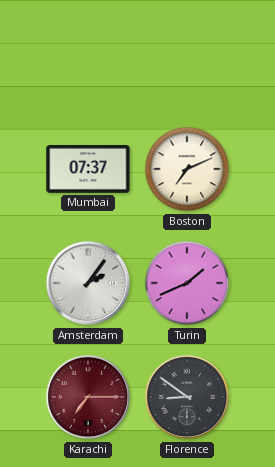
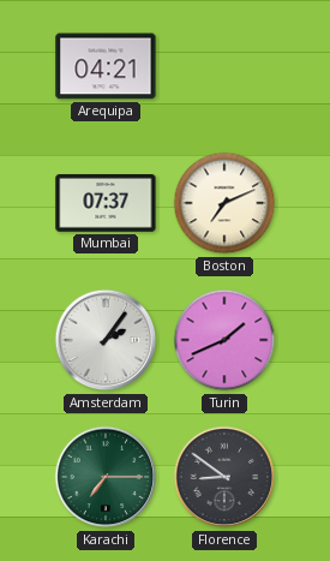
Arequipa: none -> 04:21
Karachi dial: burgundy -> green
